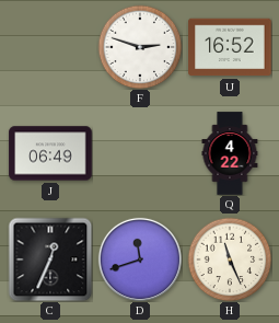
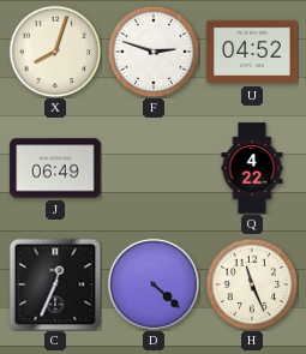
X: none -> 8:03
U: 16:52 -> 04:52
D: 11:42 -> 4:22
